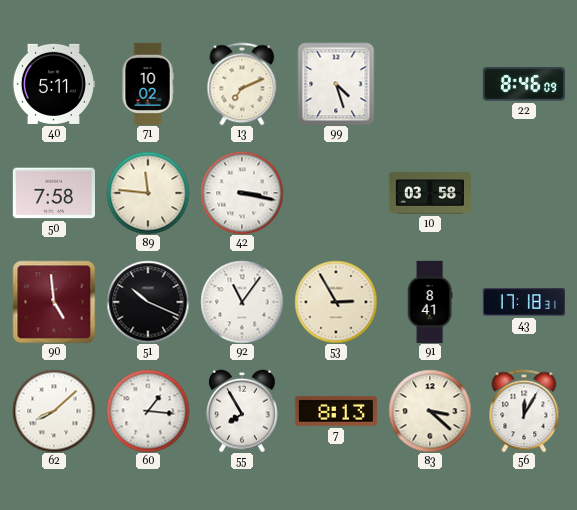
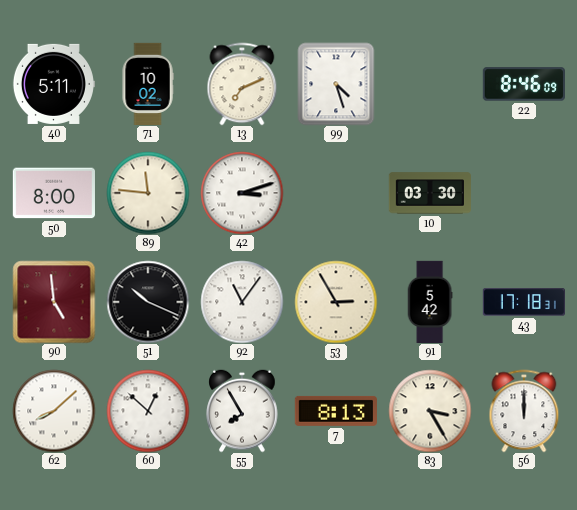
50: 7:58 -> 8:00
42: 3:17 -> 3:12
10: 03:58 -> 03:30
91: 8:41 -> 5:42
60: 1:16 -> 12:52
83: 3:22 -> 3:25
56: 12:05 -> 12:00
